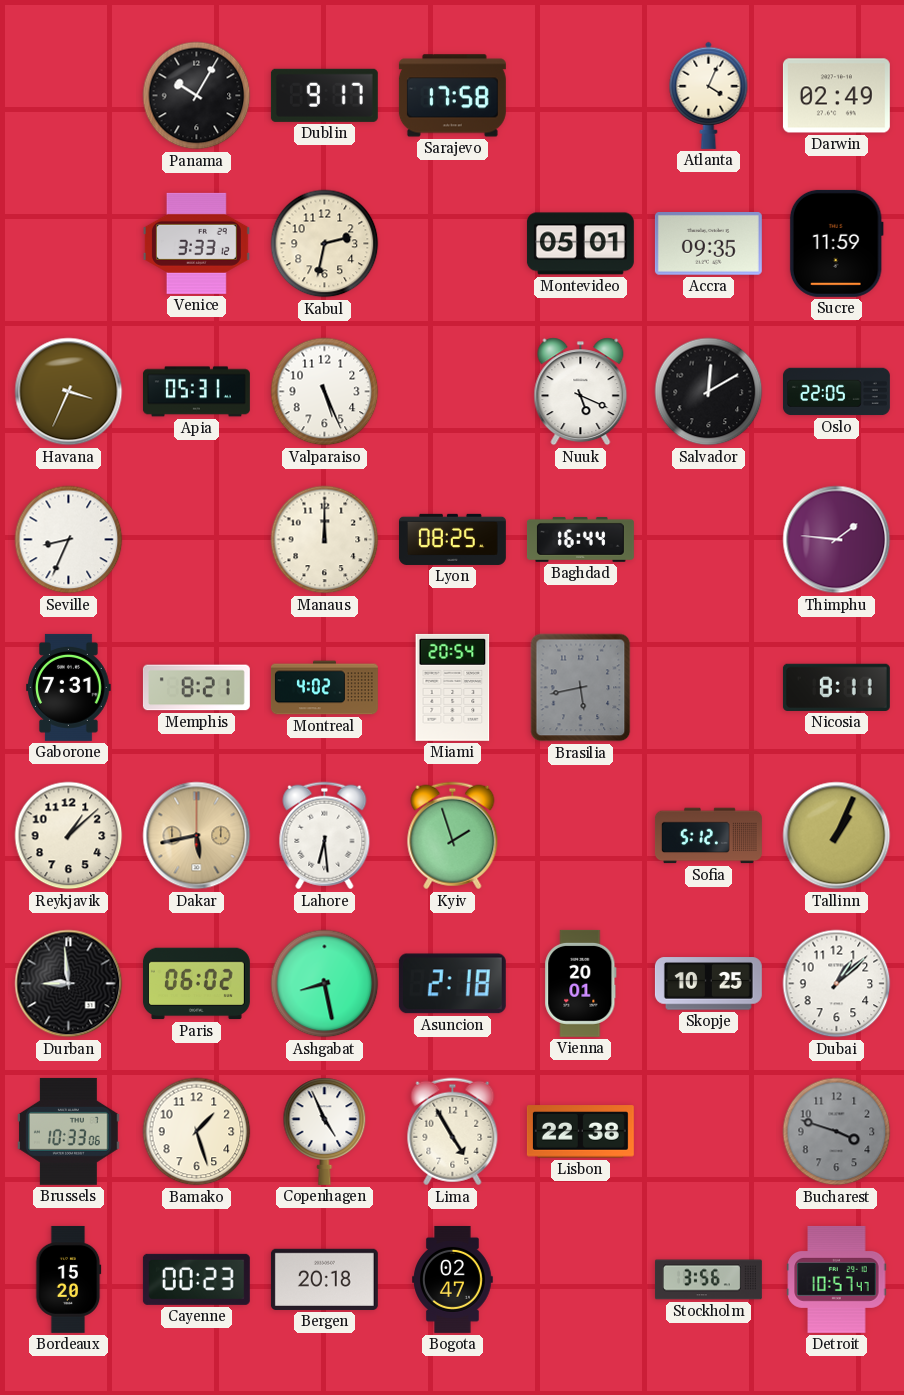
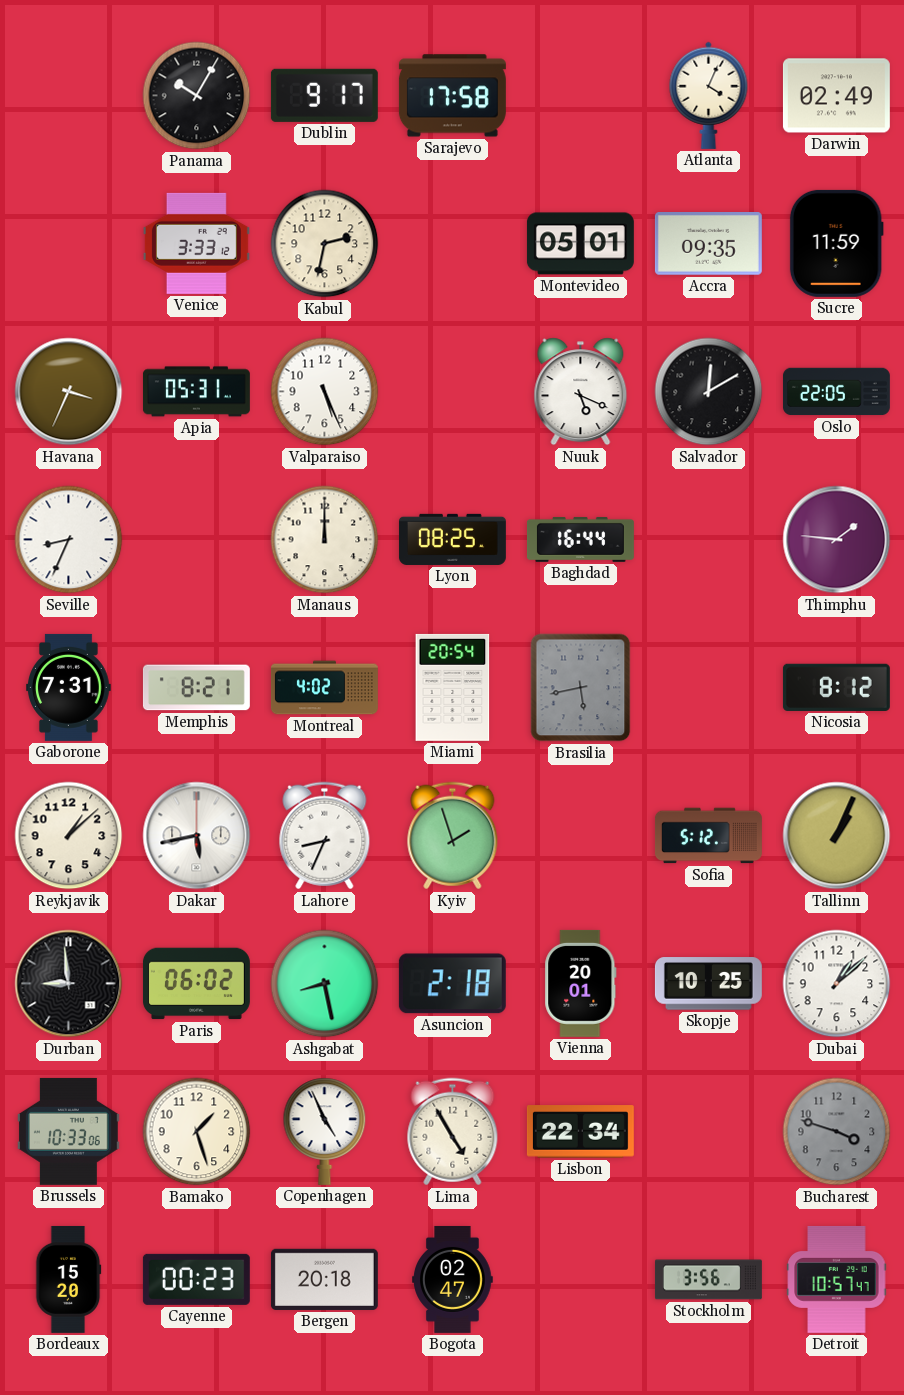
Nicosia: 8:11 -> 8:12
Dakar dial: champagne -> white
Lahore: 6:29 -> 8:34
Lisbon: 22:38 -> 22:34
